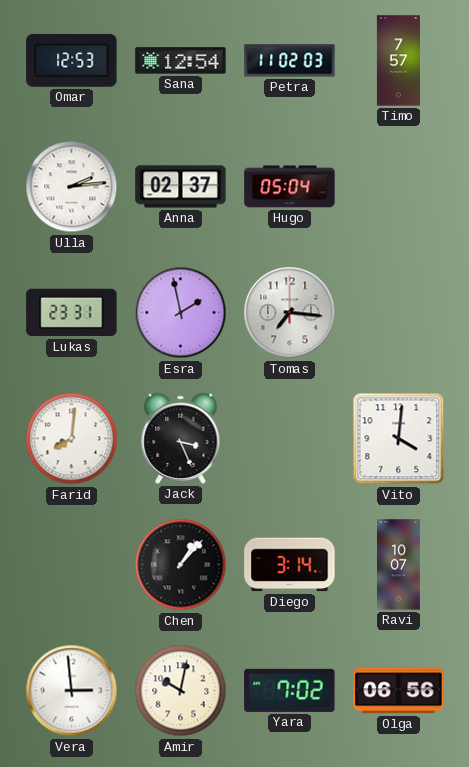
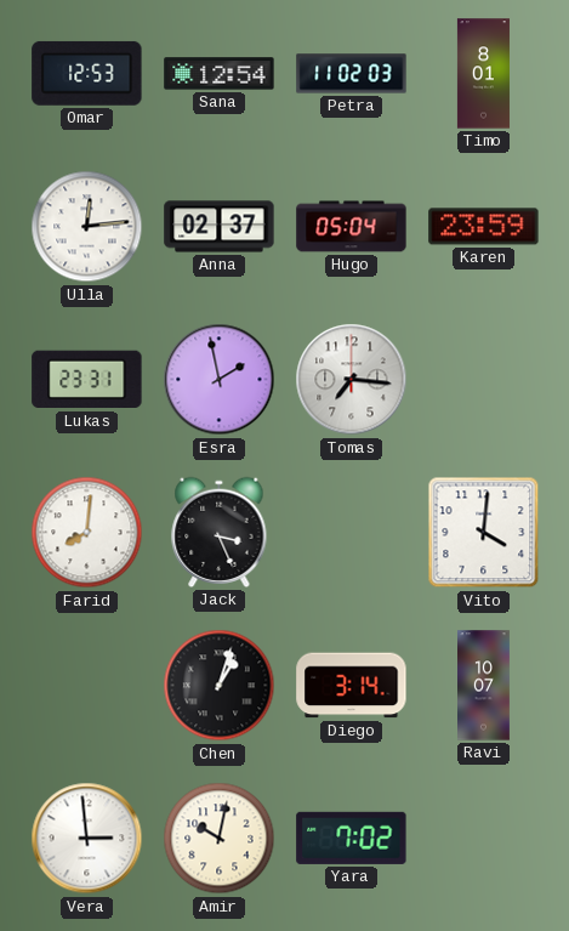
Timo: 7:57 -> 8:01
Ulla: 2:14 -> 12:14
Karen: none -> 23:59
Chen: 1:07 -> 1:03
Olga: 06:56 -> none
